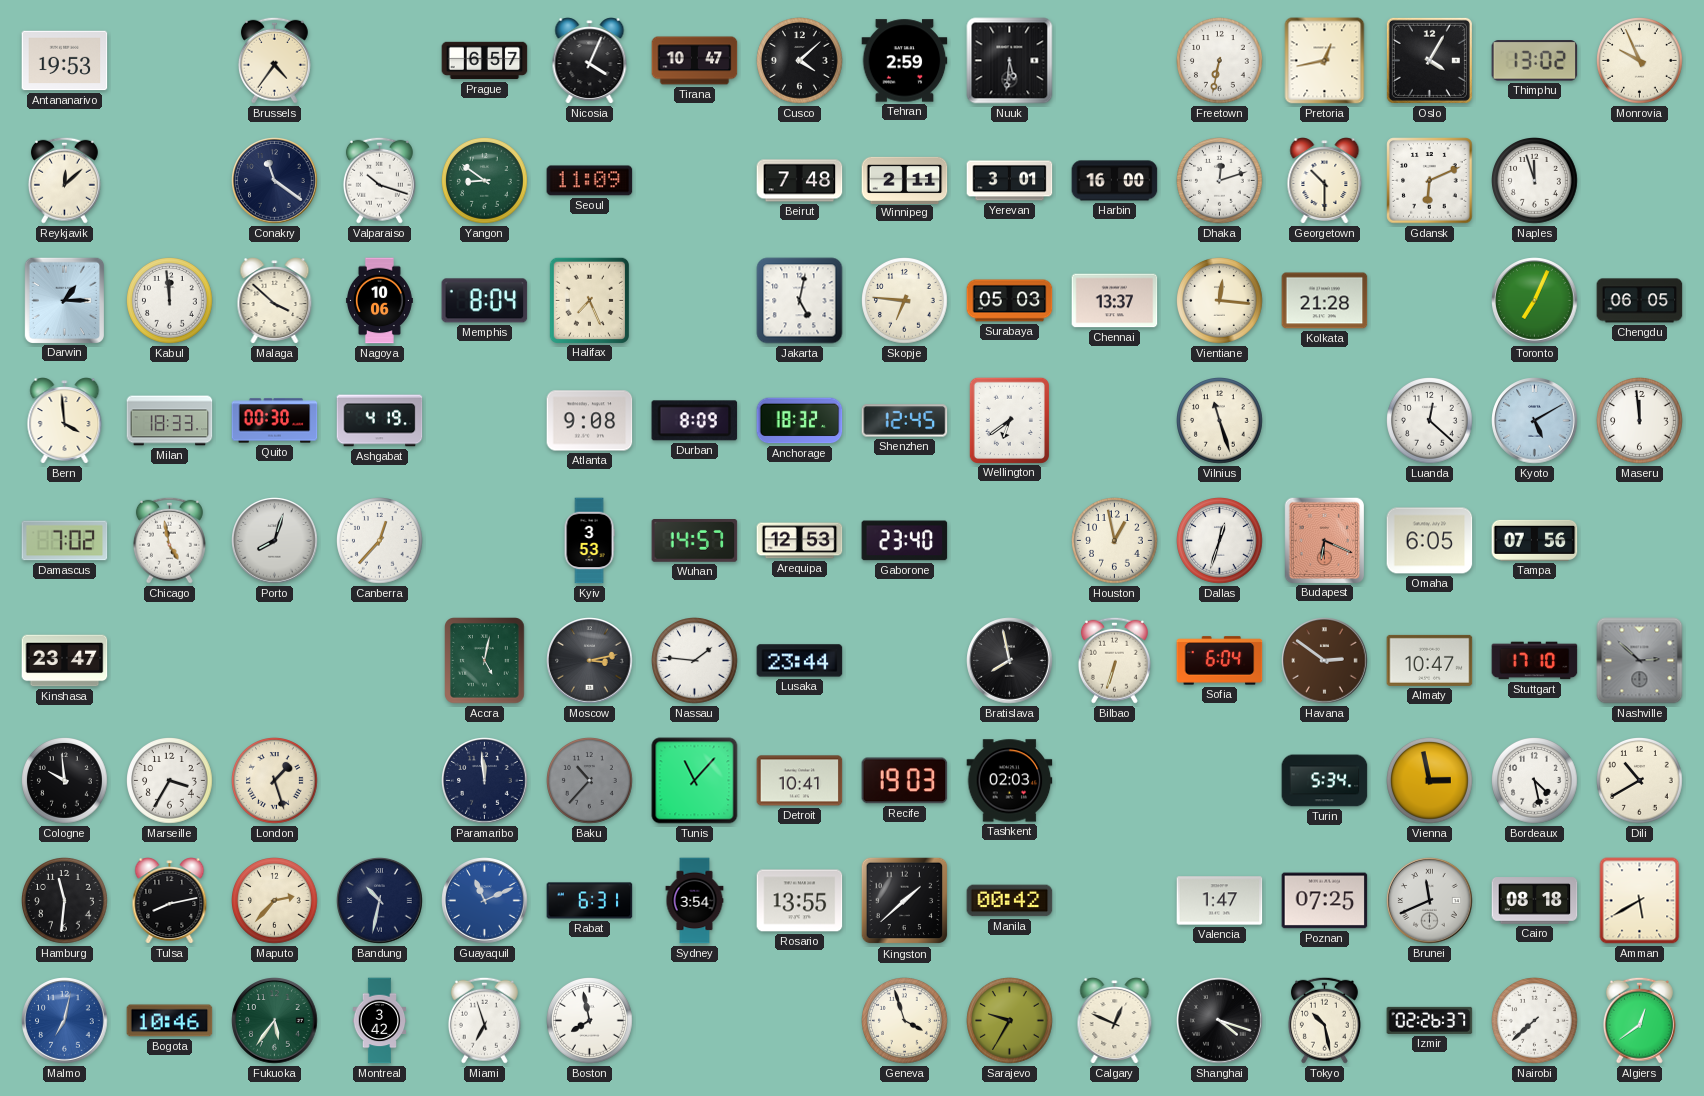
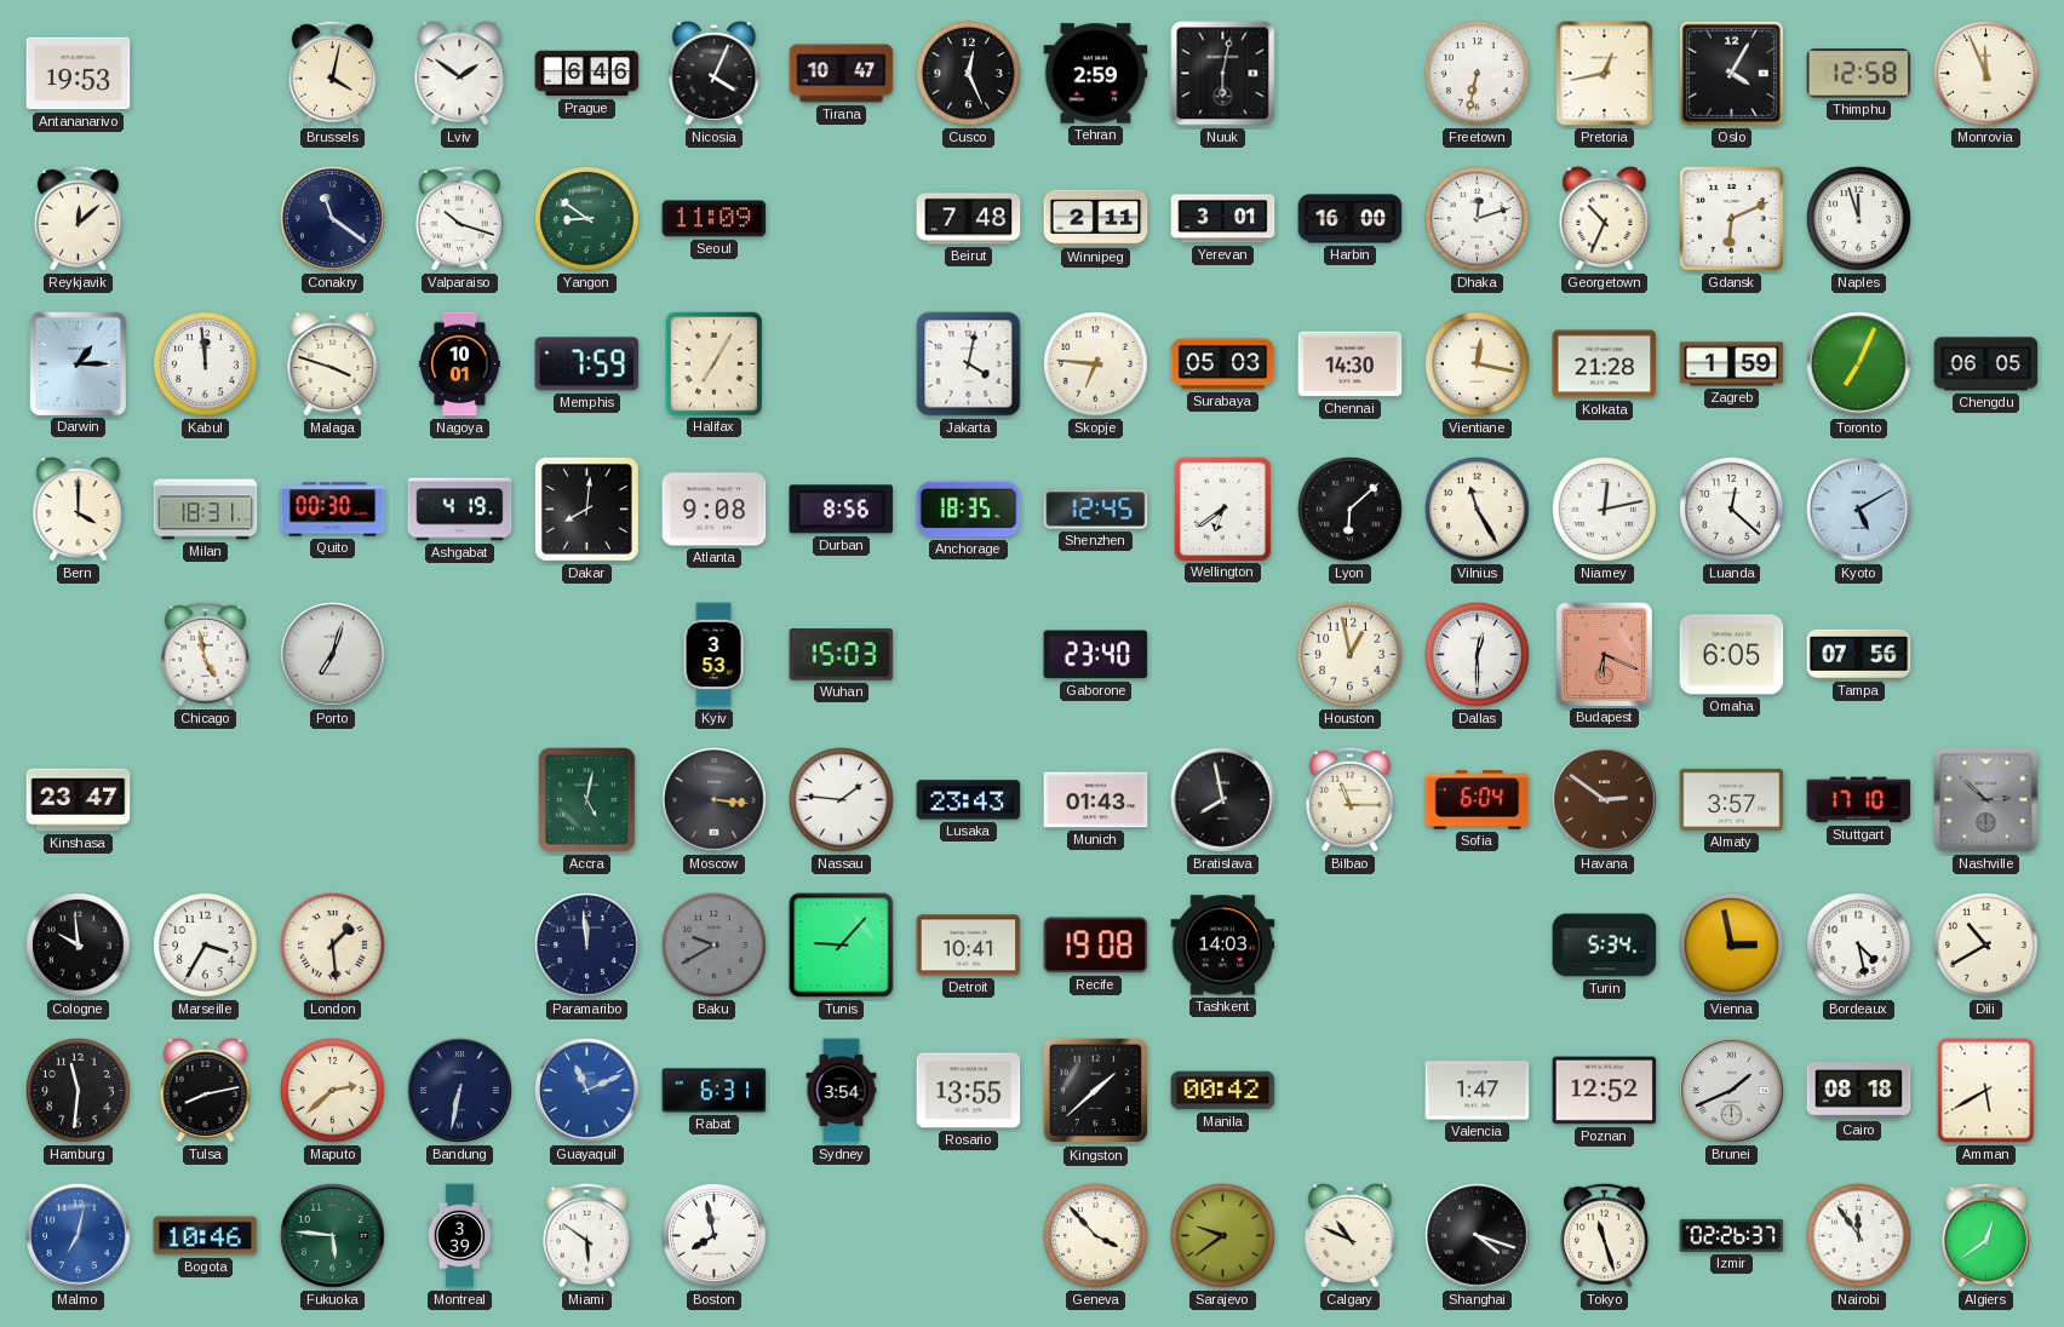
Brussels: 4:36 -> 4:02
Lviv: none -> 1:51
Prague: 6:57 -> 6:46
Cusco: 4:08 -> 12:26
Nuuk: 5:31 -> 6:02
Thimphu: 13:02 -> 12:58
Monrovia: 9:56 -> 11:56
Georgetown: 10:30 -> 10:34
Malaga: 3:52 -> 3:48
Nagoya: 10:06 -> 10:01
Memphis: 8:04 -> 7:59
Halifax: 7:26 -> 7:05
Jakarta: 5:02 -> 4:02
Chennai: 13:37 -> 14:30
Vientiane: 12:16 -> 12:17
Zagreb: none -> 1:59
Bern: 3:59 -> 4:00
Milan: 18:33 -> 18:31
Dakar: none -> 8:01
Durban: 8:09 -> 8:56
Anchorage: 18:32 -> 18:35
Lyon: none -> 6:08
Vilnius: 11:27 -> 11:25
Niamey: none -> 12:13
Maseru: 11:59 -> none
Damascus: 7:02 -> none
Porto: 8:03 -> 7:03
Canberra: 12:37 -> none
Wuhan: 14:57 -> 15:03
Arequipa: 12:53 -> none
Dallas: 12:33 -> 12:30
Moscow: 3:13 -> 3:16
Lusaka: 23:44 -> 23:43
Munich: none -> 01:43
Bilbao: 6:33 -> 11:15
Almaty: 10:47 -> 3:57
London: 1:27 -> 1:29
Baku: 10:37 -> 9:40
Tunis: 11:07 -> 9:07
Recife: 19:03 -> 19:08
Tashkent: 02:03 -> 14:03
Maputo: 2:37 -> 2:38
Bandung: 10:32 -> 6:32
Poznan: 07:25 -> 12:52
Brunei: 11:41 -> 1:41
Fukuoka: 5:36 -> 5:46
Montreal: 3:42 -> 3:39
Miami: 6:57 -> 5:51
Geneva: 3:57 -> 3:53
Sarajevo: 9:35 -> 9:39
Calgary: 12:49 -> 10:49
Tokyo: 10:28 -> 11:27
Nairobi: 7:38 -> 11:54
